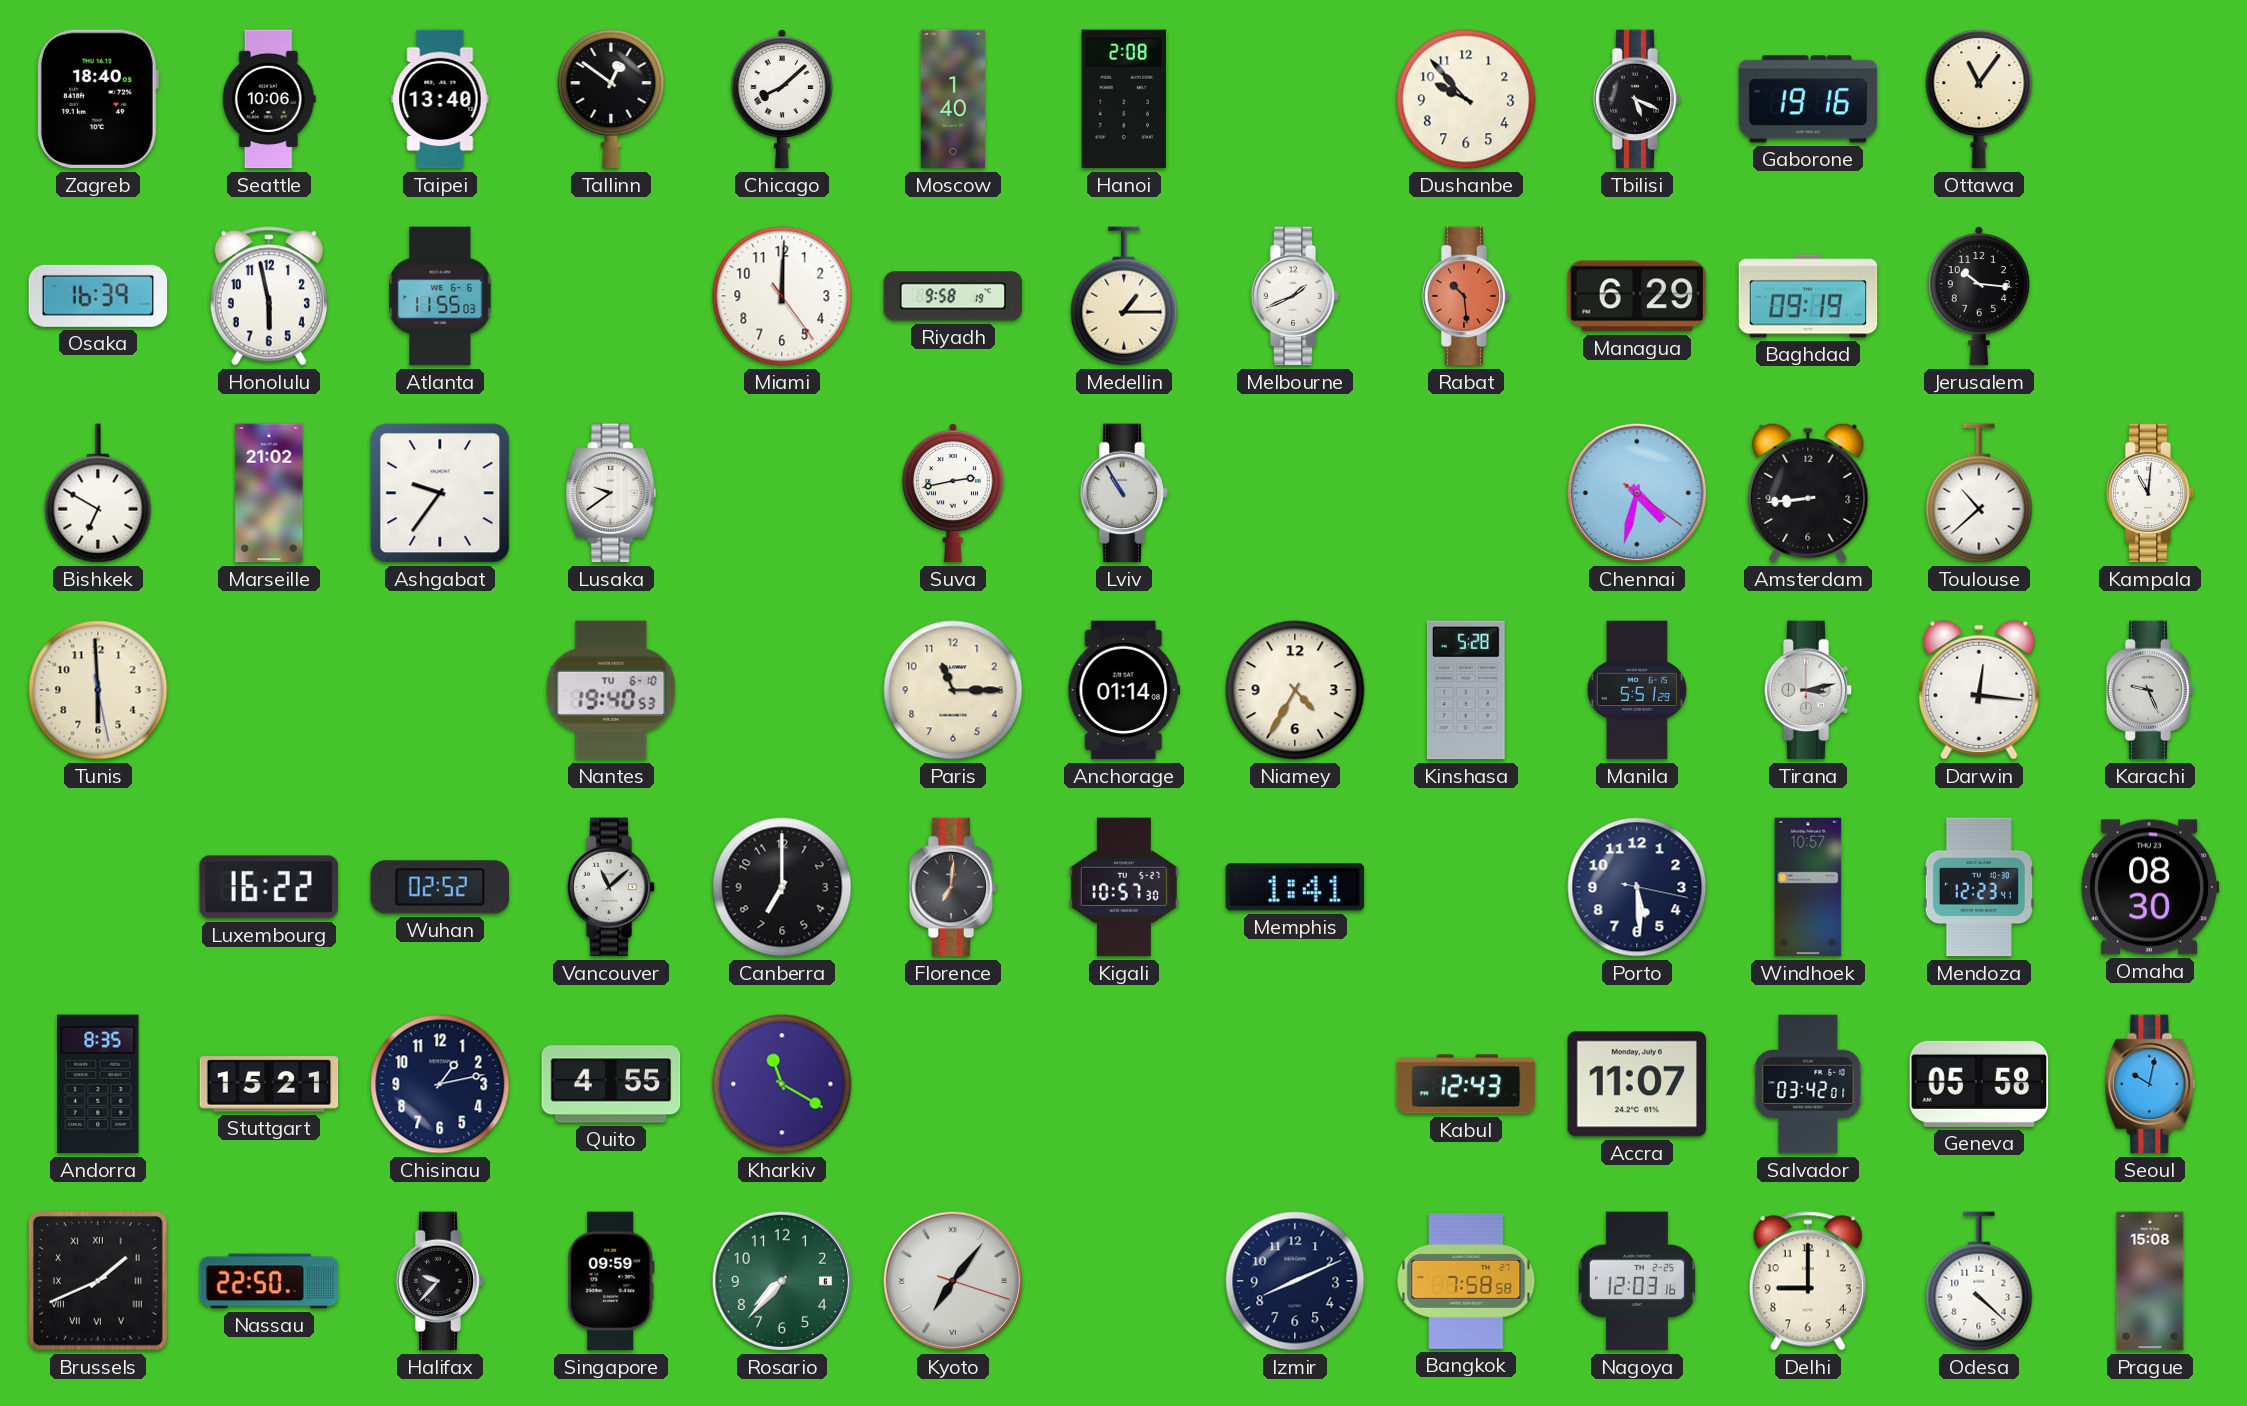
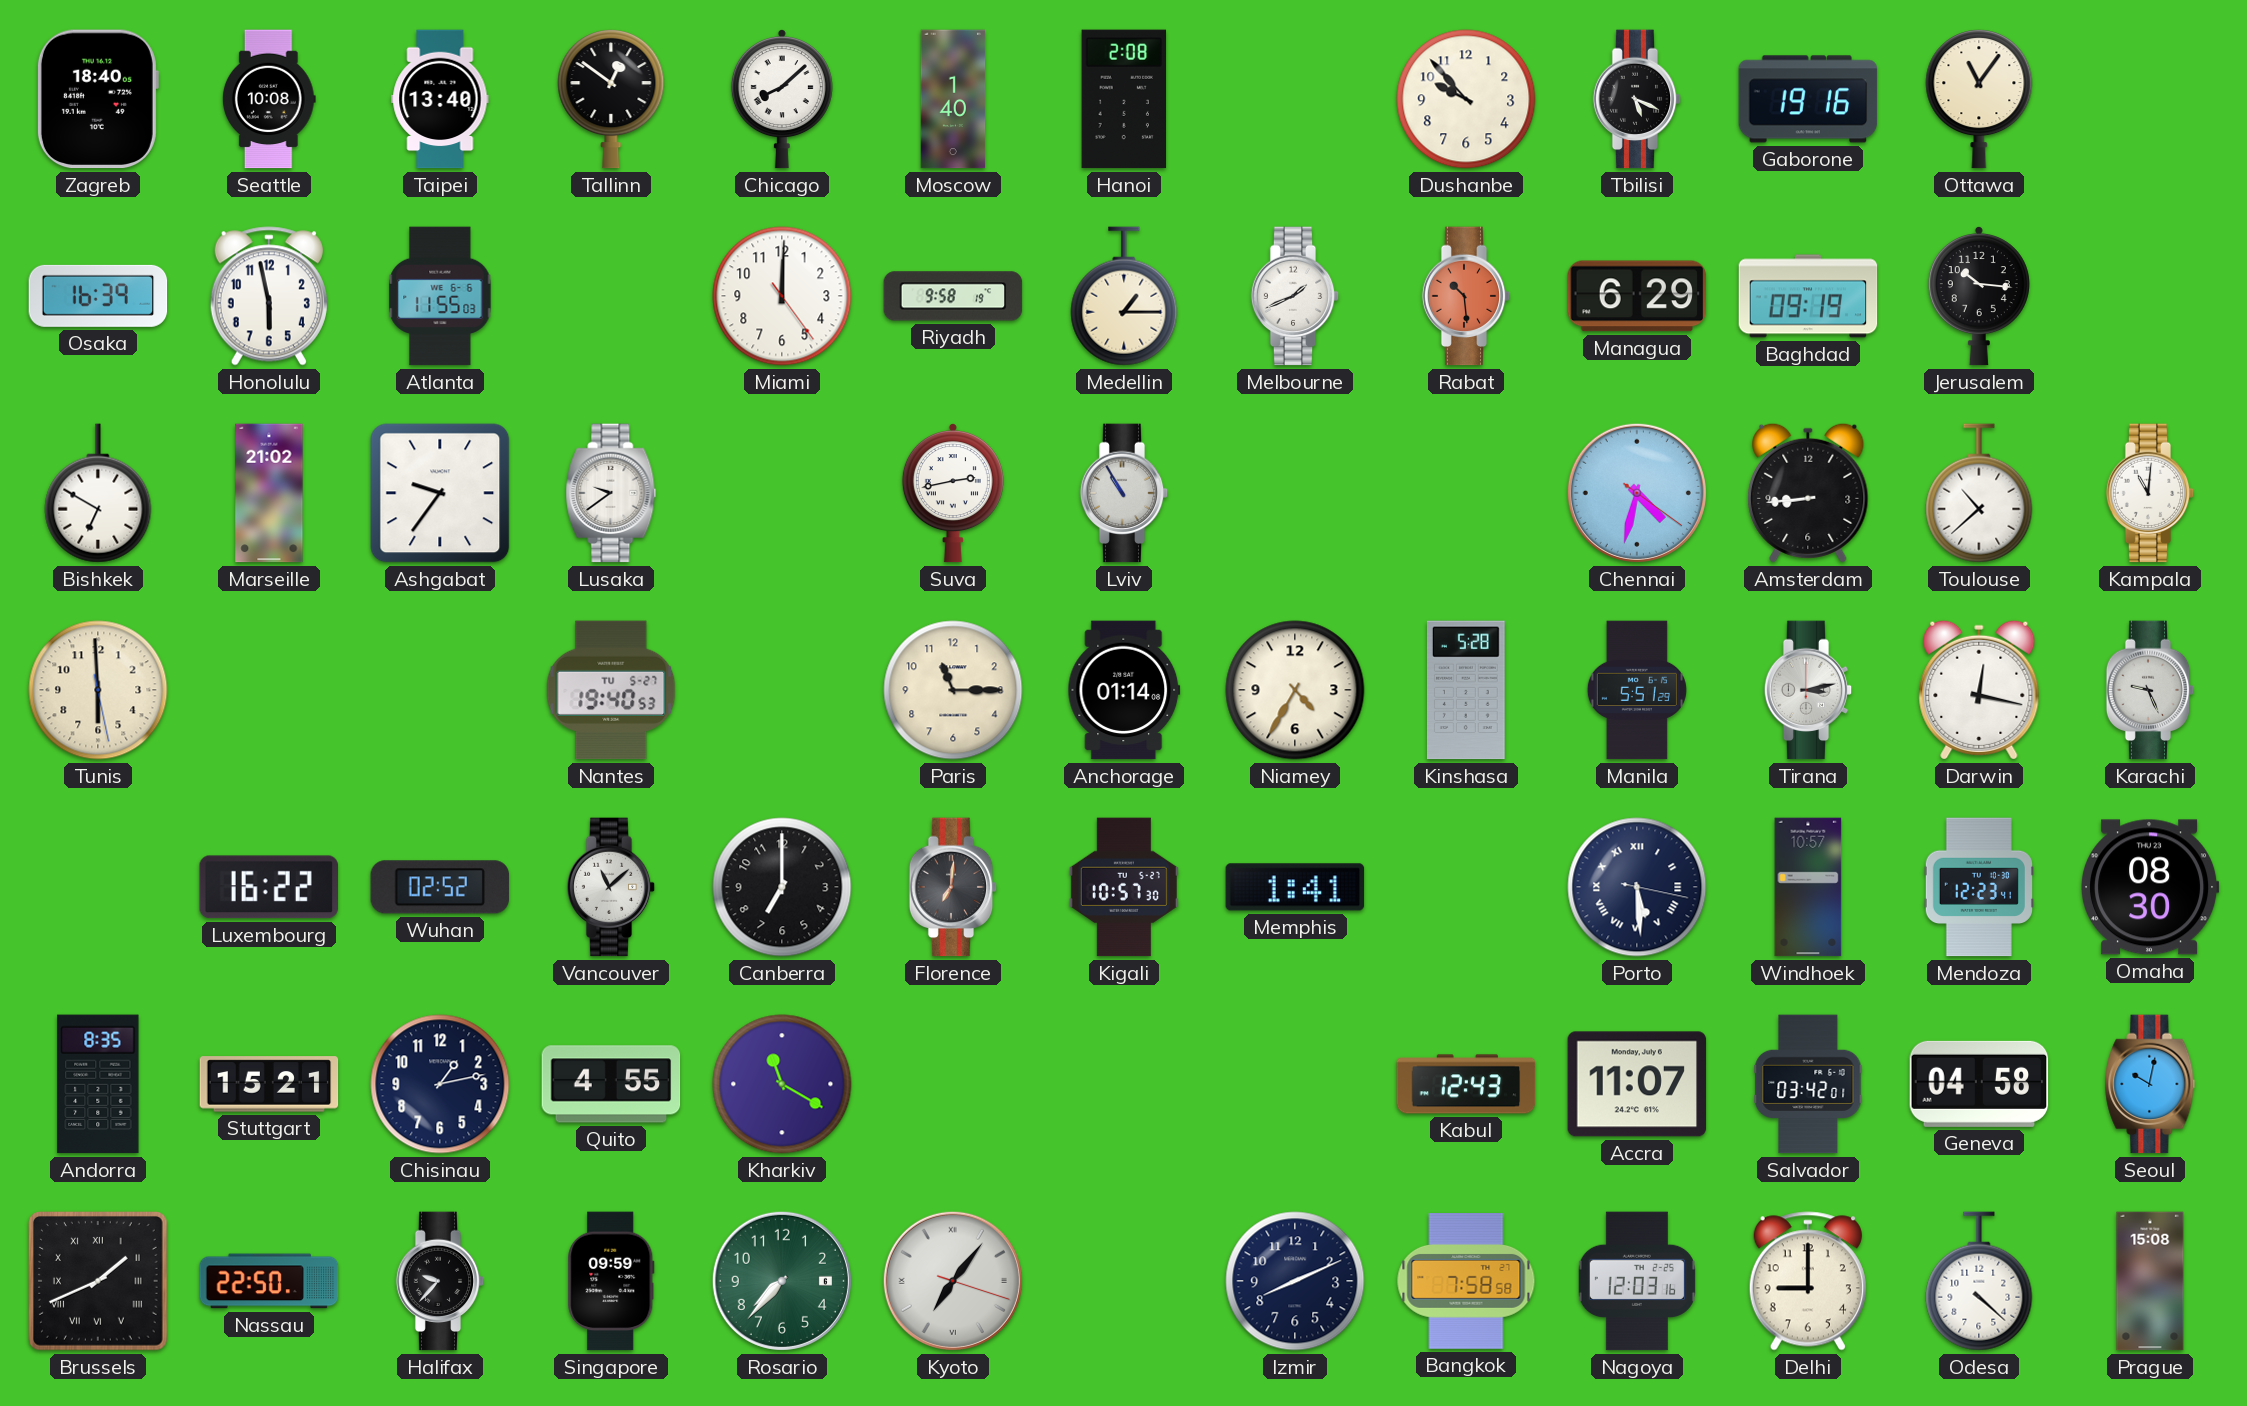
Seattle: 10:06 -> 10:08
Nantes date: TU 6-10 -> TU 5-27
Darwin: 12:16 -> 12:17
Porto numerals: Arabic -> Roman
Geneva: 05:58 -> 04:58
